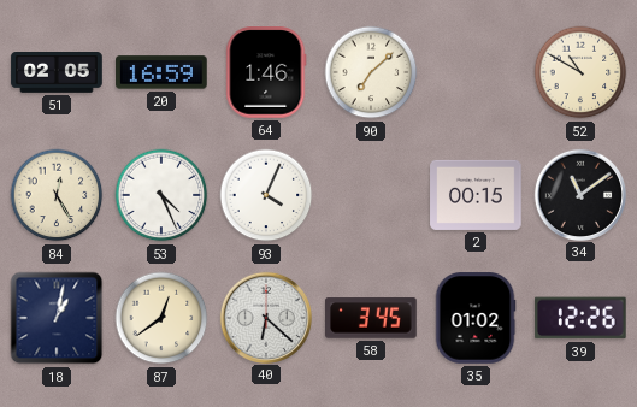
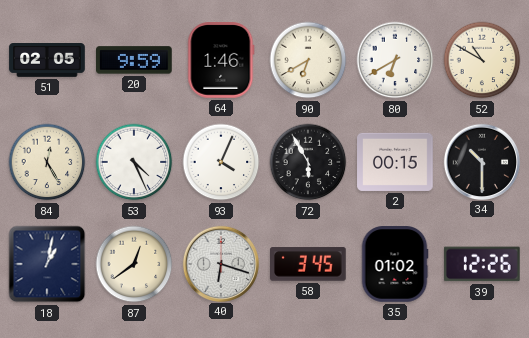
20: 16:59 -> 9:59
90: 7:08 -> 6:40
80: none -> 6:40
72: none -> 5:55
34: 11:09 -> 10:30
40: 6:22 -> 6:18
